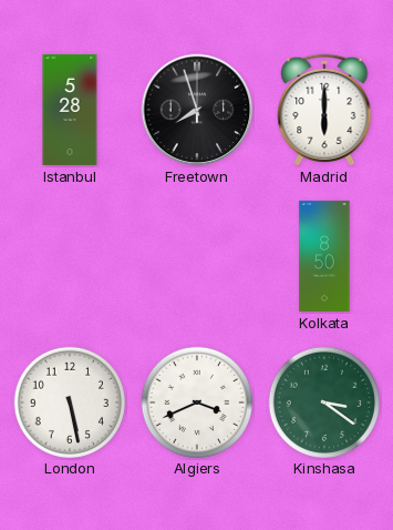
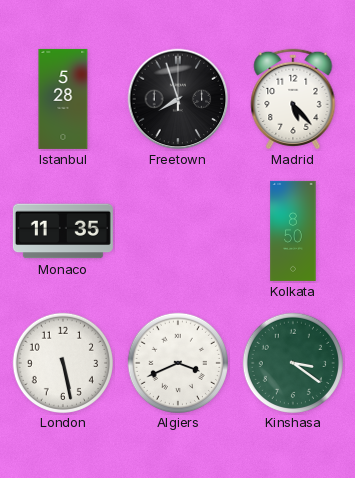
Madrid: 6:00 -> 5:23
Monaco: none -> 11:35
